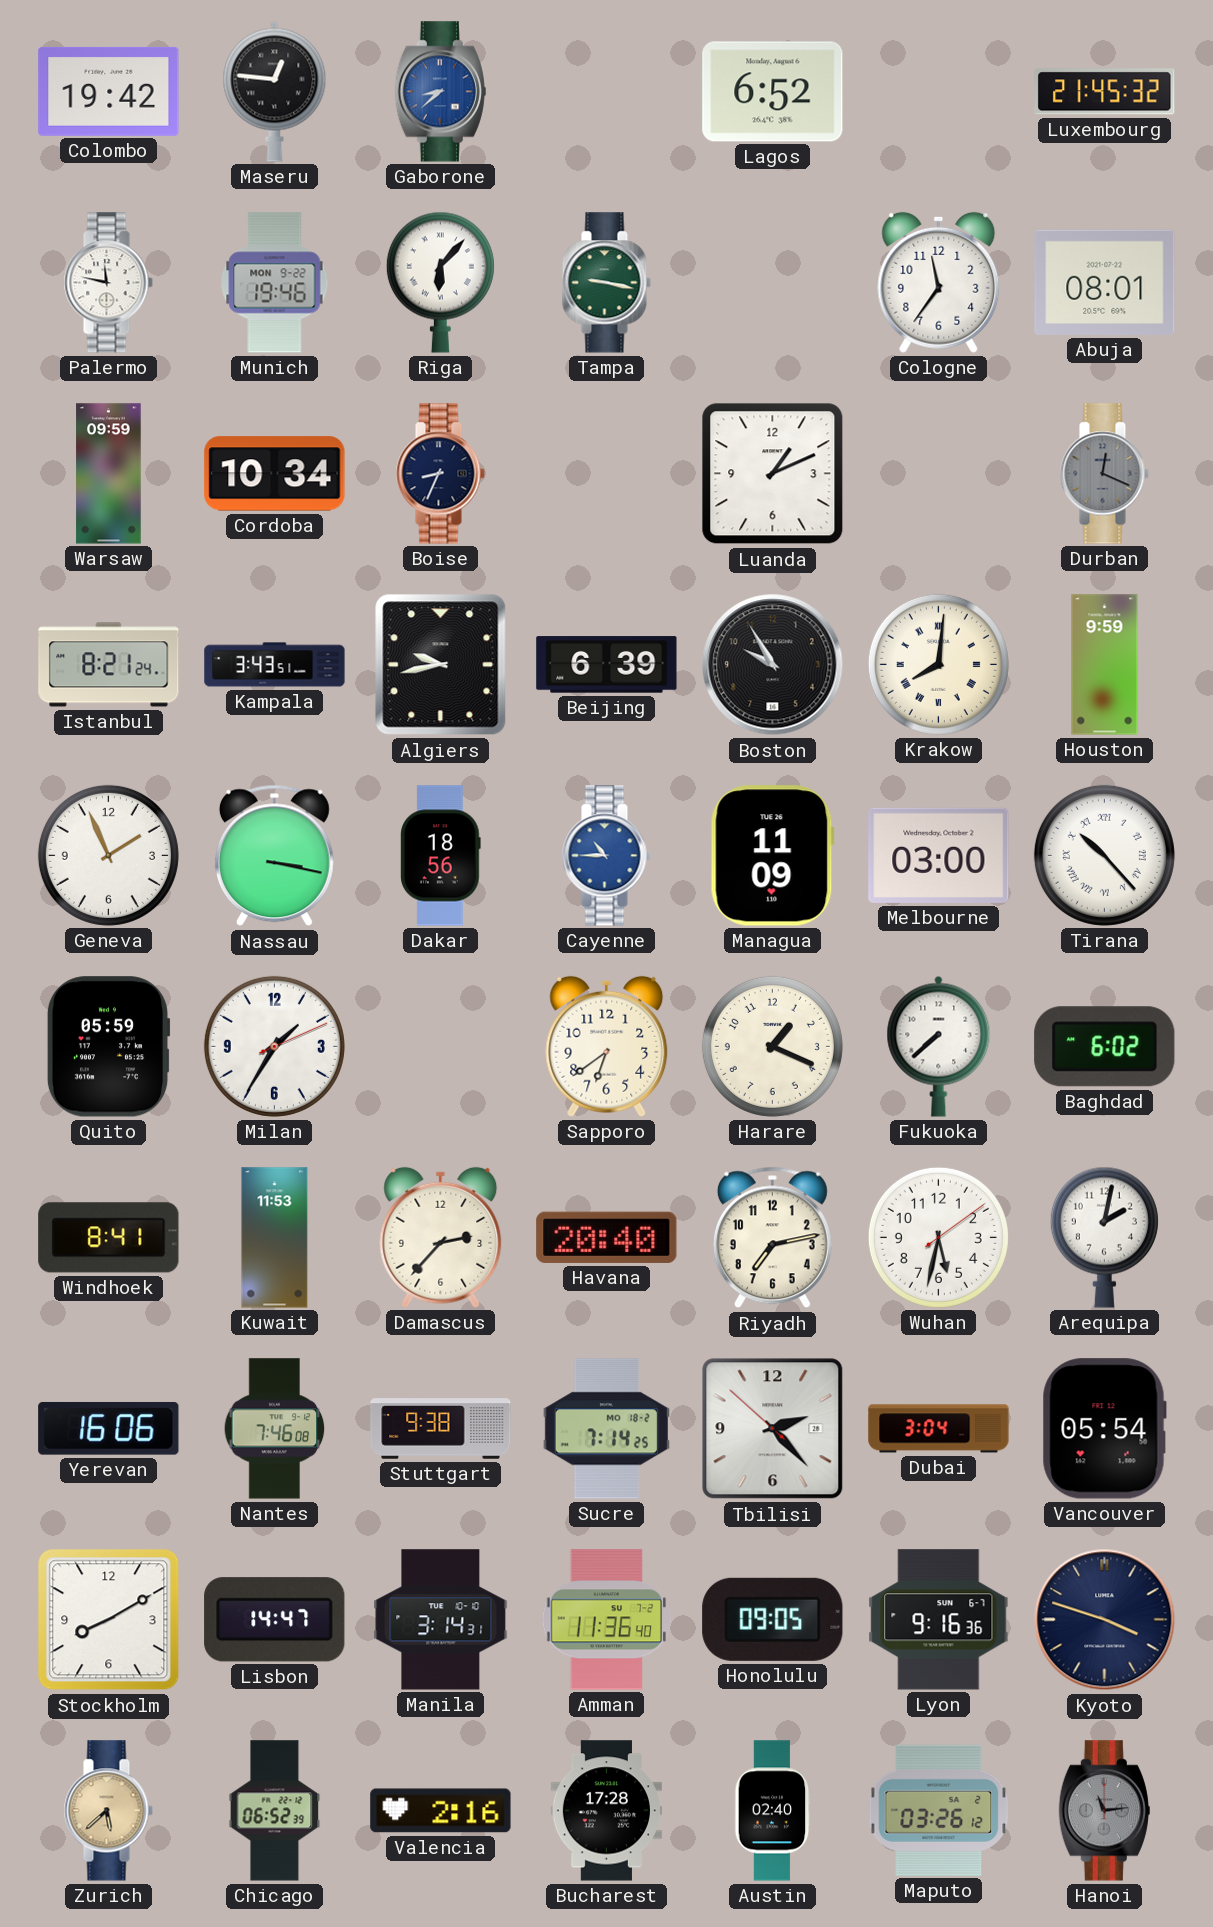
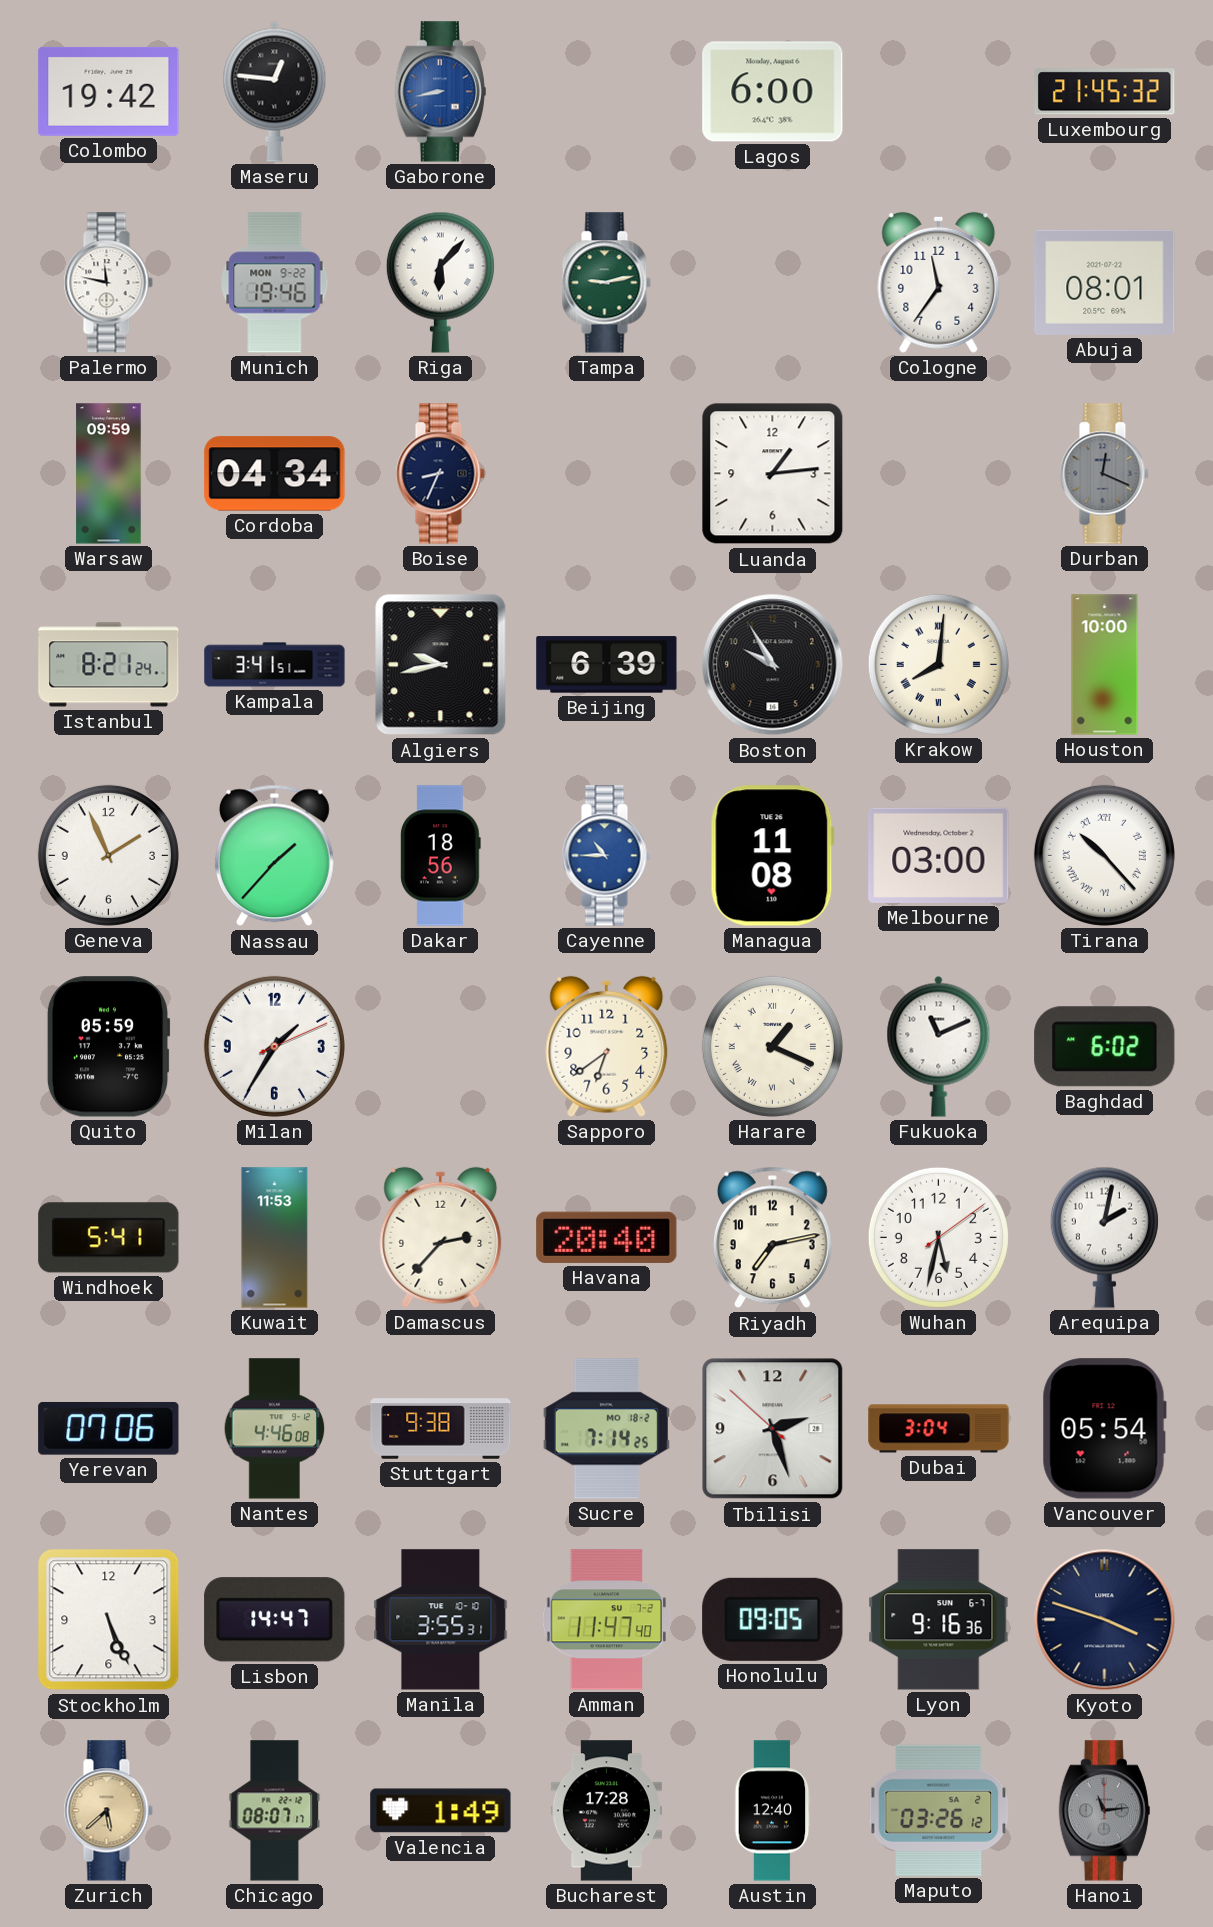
Gaborone: 8:38 -> 8:43
Lagos: 6:52 -> 6:00
Tampa: 9:17 -> 9:13
Cordoba: 10:34 -> 04:34
Luanda: 1:11 -> 1:14
Kampala: 3:43 -> 3:41
Houston: 9:59 -> 10:00
Nassau: 3:17 -> 1:37
Managua: 11:09 -> 11:08
Harare numerals: Arabic -> Roman
Fukuoka: 7:38 -> 11:11
Windhoek: 8:41 -> 5:41
Yerevan: 16:06 -> 07:06
Nantes: 7:46 -> 4:46
Tbilisi: 2:22 -> 2:26
Stockholm: 8:10 -> 5:26
Manila: 3:14 -> 3:55
Amman: 11:36 -> 11:47
Chicago: 06:52 -> 08:07
Valencia: 2:16 -> 1:49
Austin: 02:40 -> 12:40
